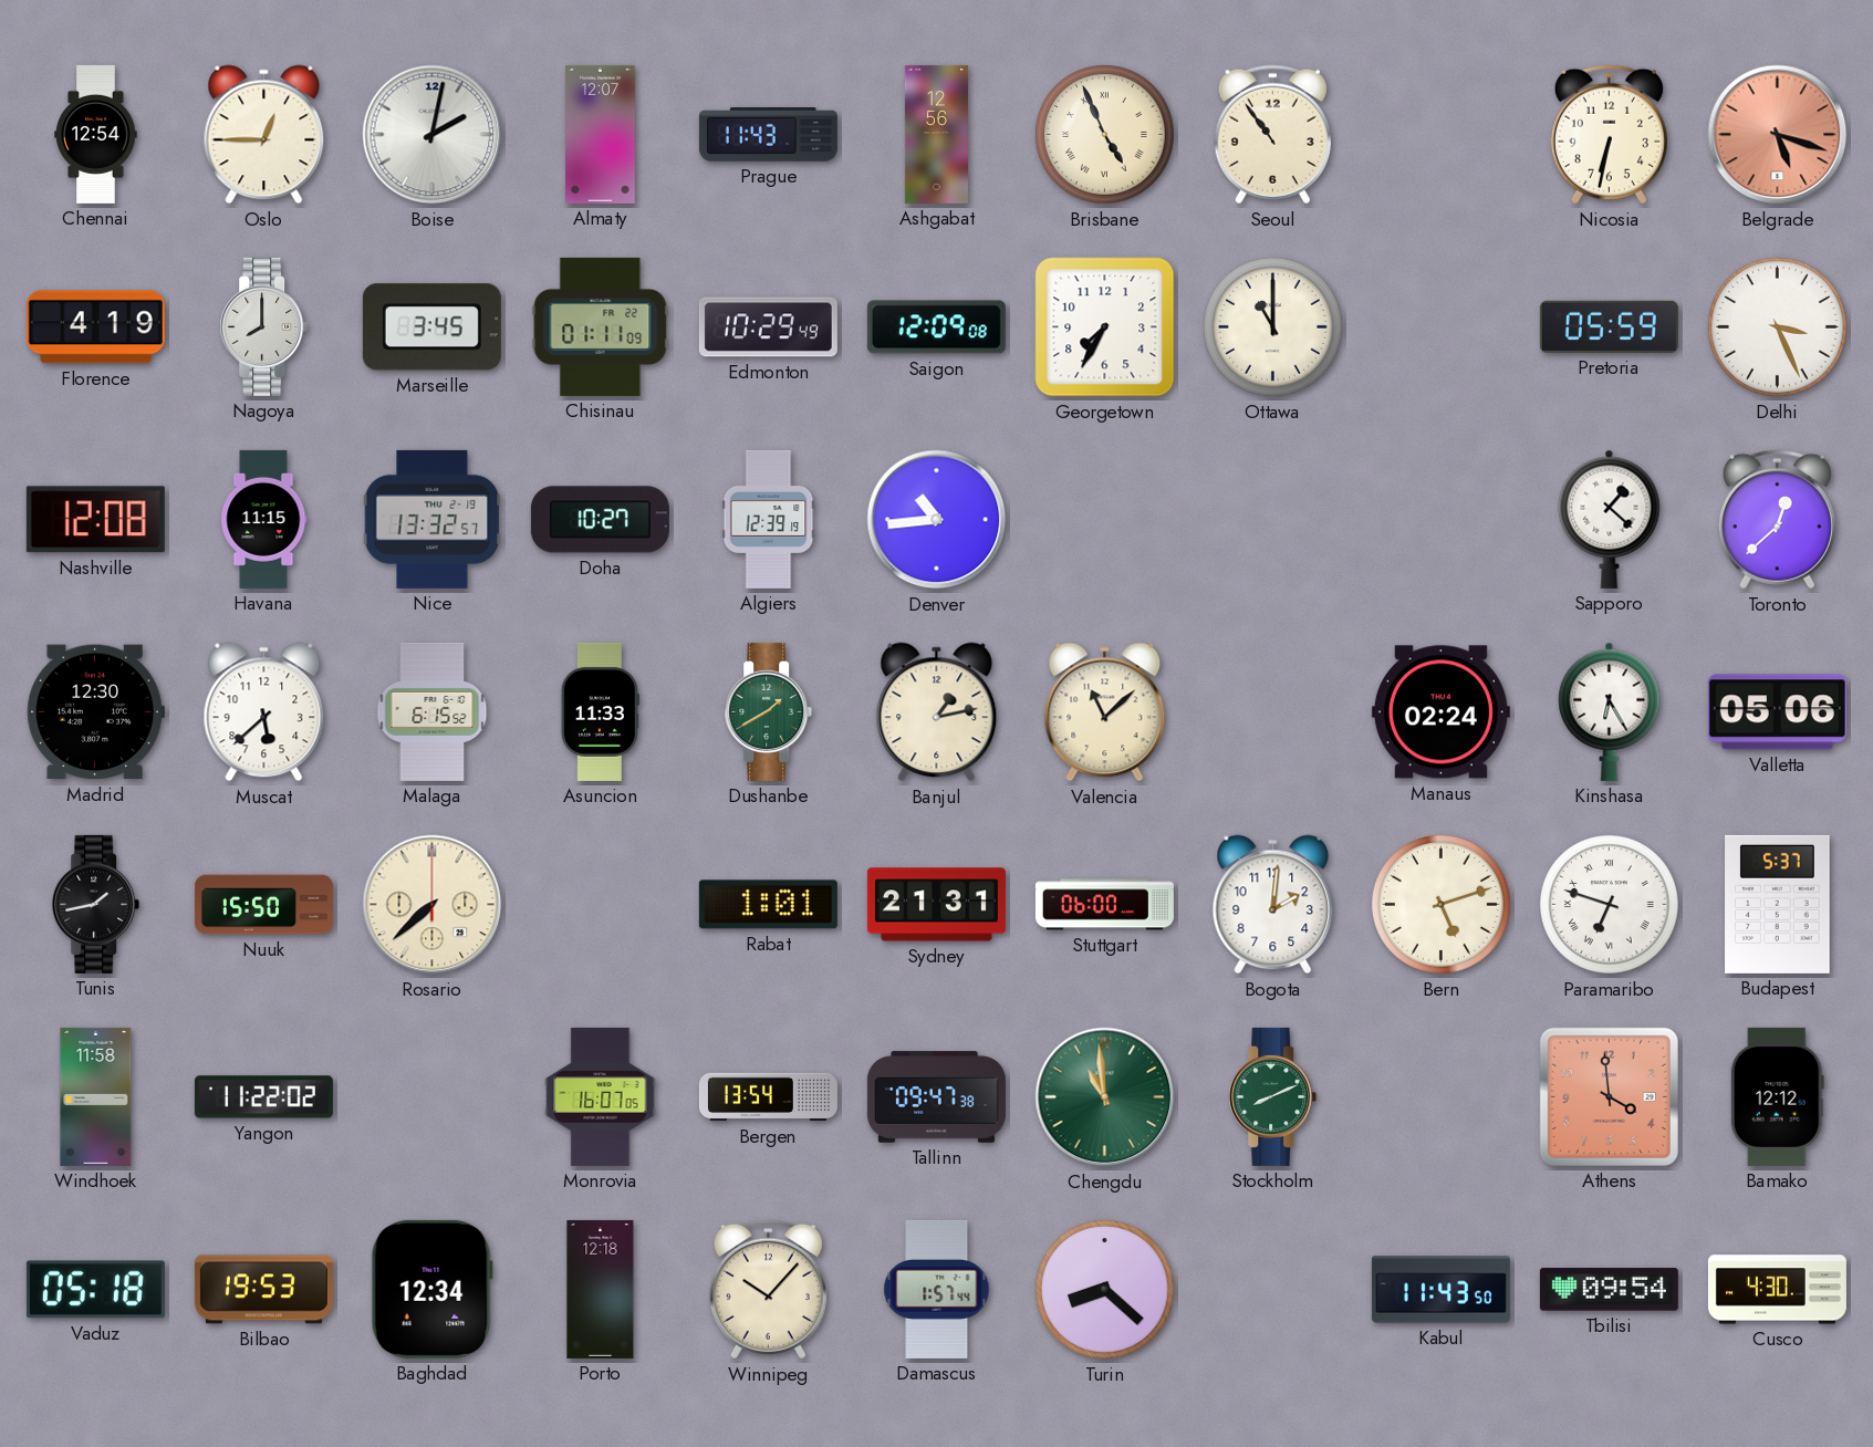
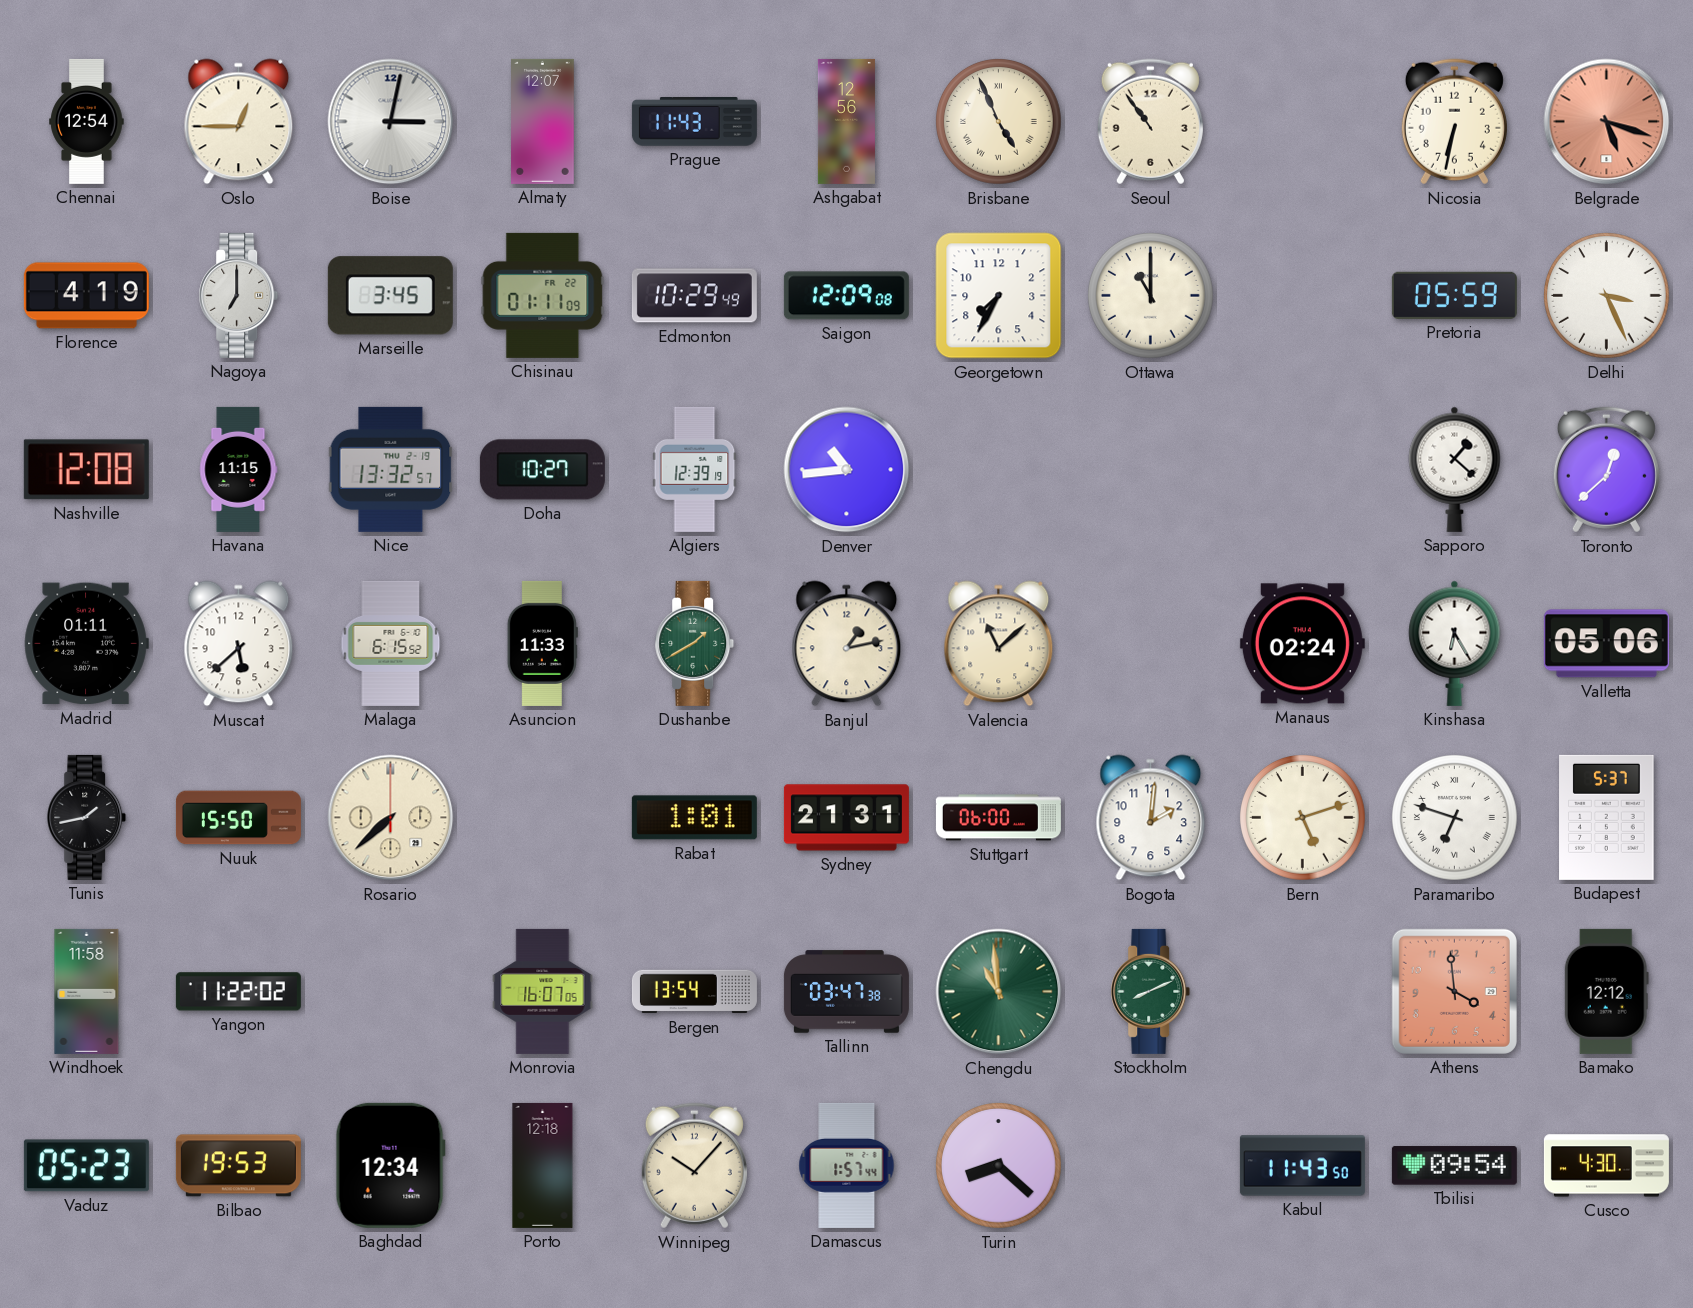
Boise: 2:02 -> 3:02
Nagoya: 8:00 -> 7:00
Madrid: 12:30 -> 01:11
Tallinn: 09:47 -> 03:47
Vaduz: 05:18 -> 05:23
